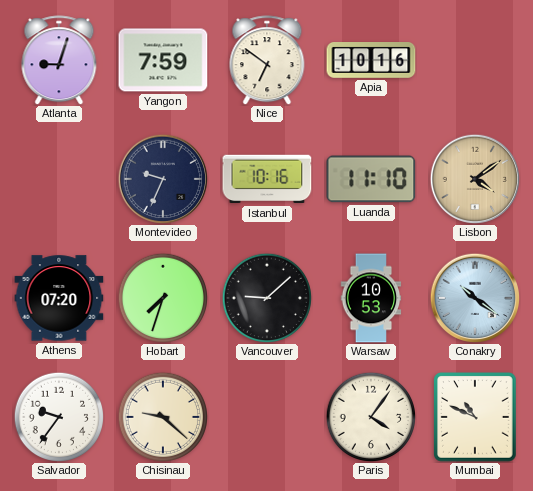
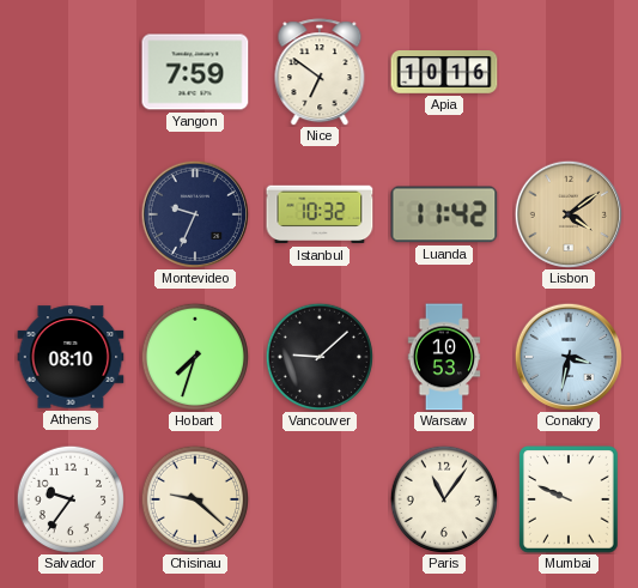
Atlanta: 9:03 -> none
Istanbul: 10:16 -> 10:32
Luanda: 11:10 -> 11:42
Athens: 07:20 -> 08:10
Conakry: 10:21 -> 3:32
Paris: 4:06 -> 11:06
Mumbai: 10:49 -> 9:49
